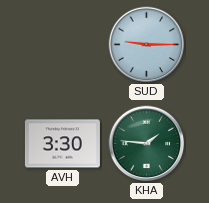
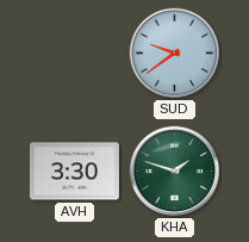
SUD: 9:15 -> 9:39
KHA: 1:46 -> 1:48
